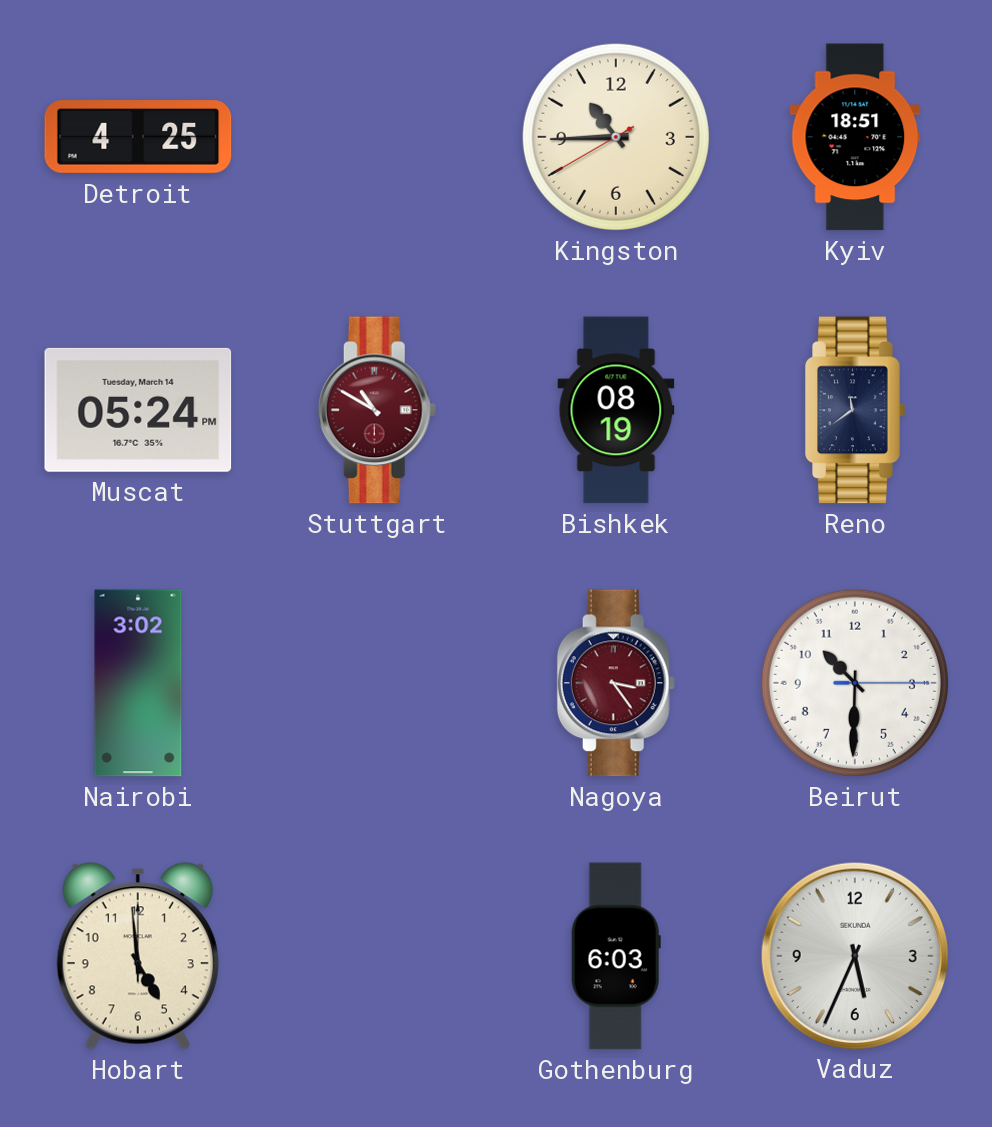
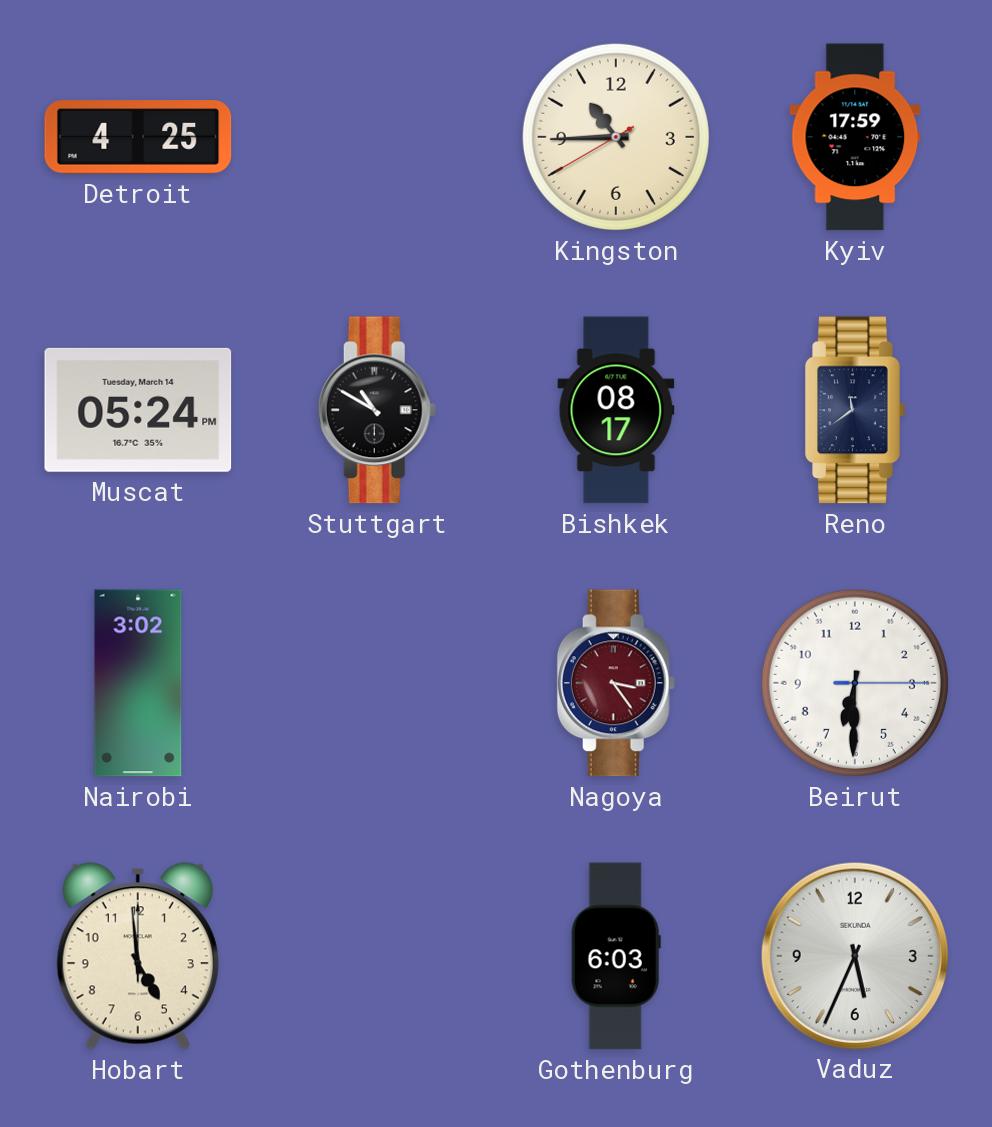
Kyiv: 18:51 -> 17:59
Stuttgart dial: burgundy -> black
Bishkek: 08:19 -> 08:17
Beirut: 10:30 -> 6:30
